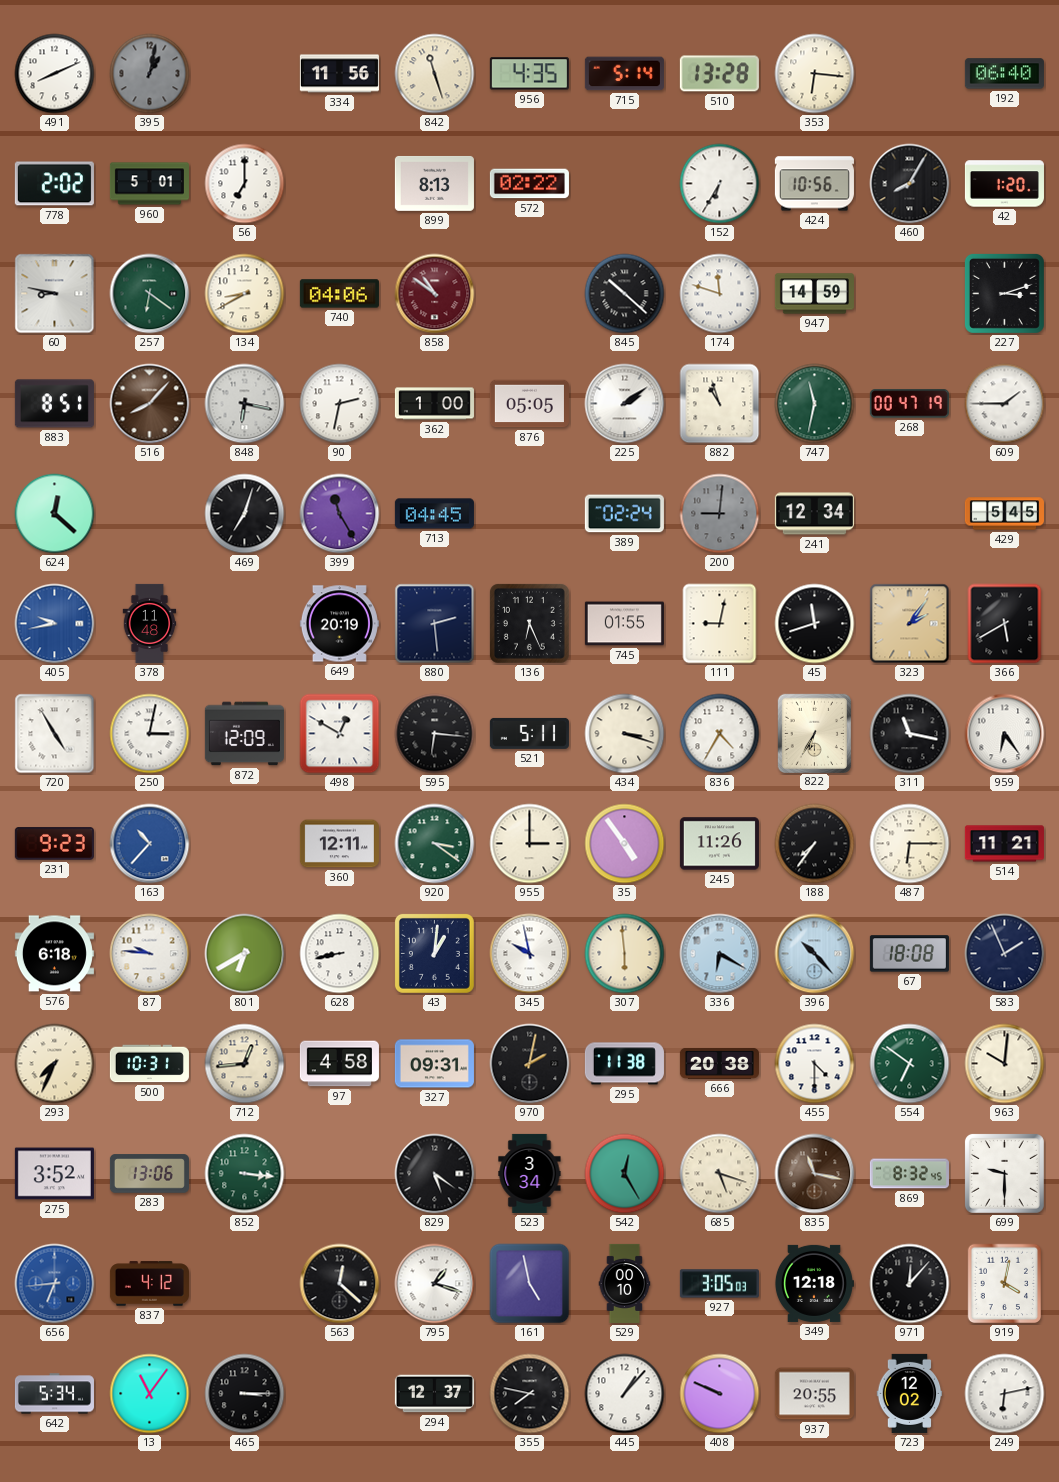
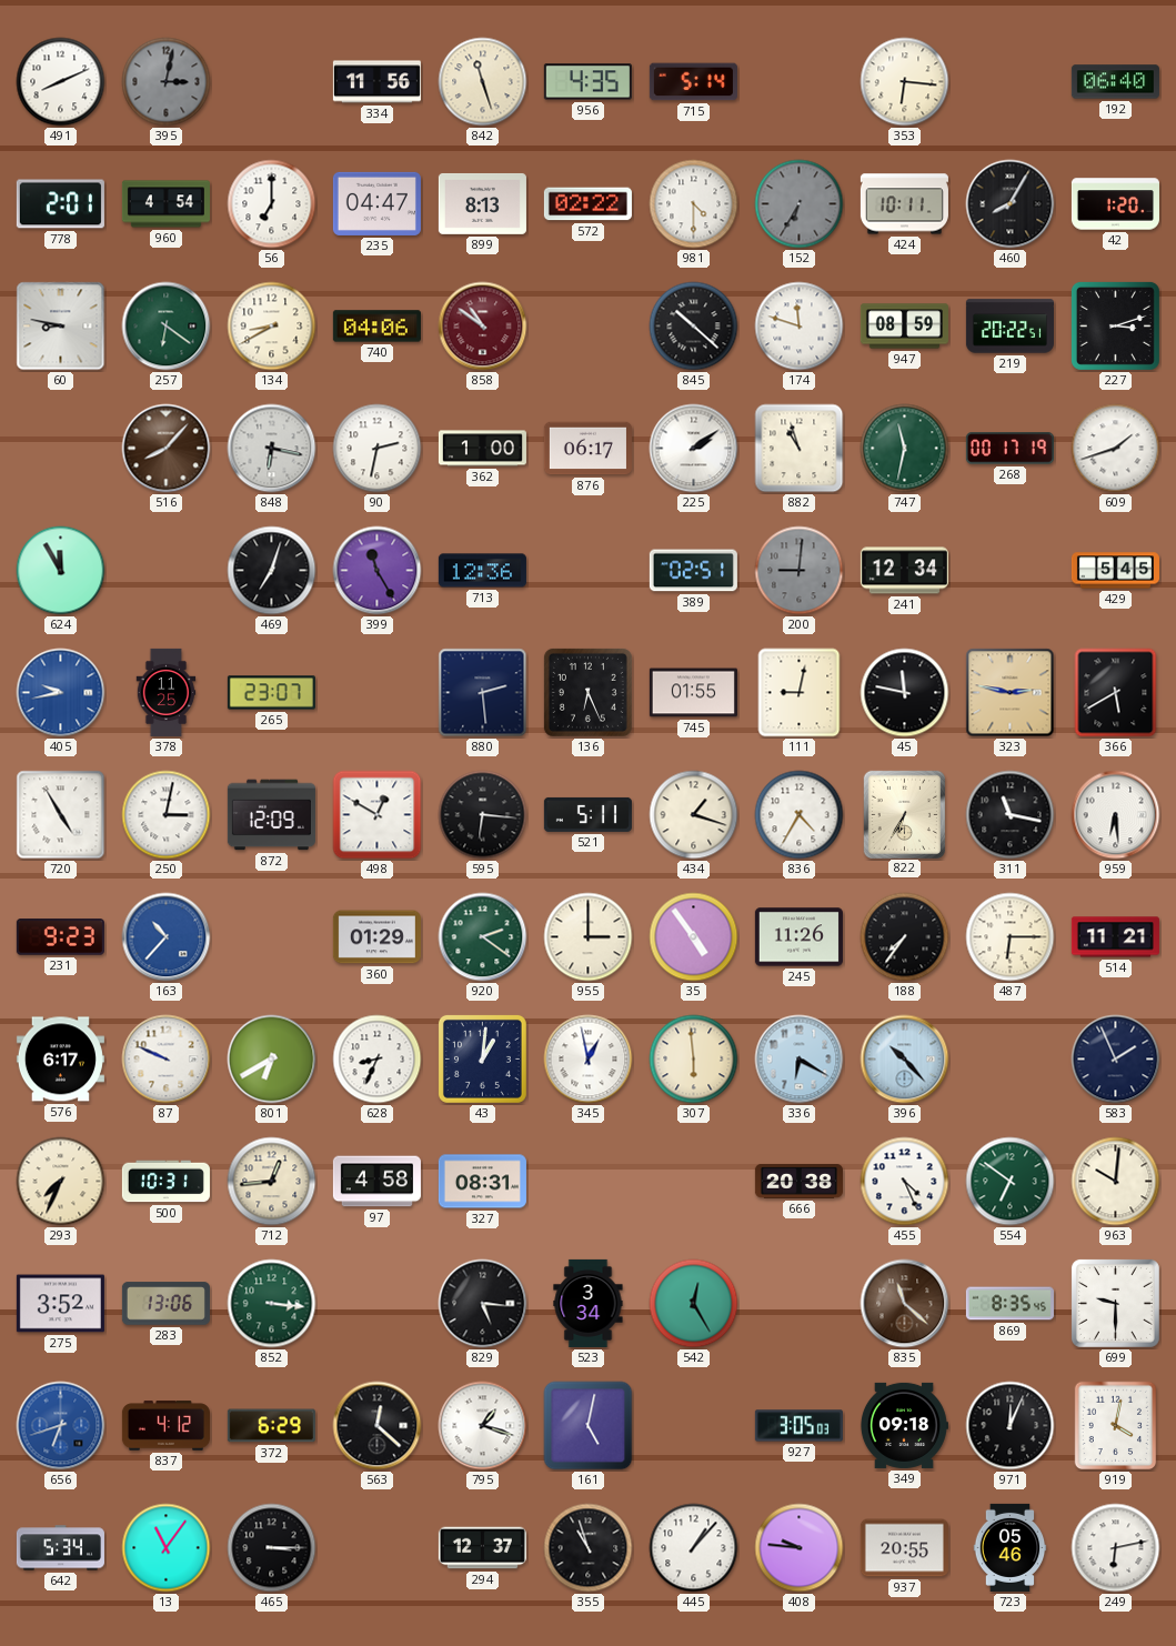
395: 1:02 -> 3:02
510: 13:28 -> none
778: 2:02 -> 2:01
960: 5:01 -> 4:54
235: none -> 04:47
981: none -> 4:30
152 dial: white -> grey
424: 10:56 -> 10:11
947: 14:59 -> 08:59
219: none -> 20:22
883: 8:51 -> none
876: 05:05 -> 06:17
268: 00:47 -> 00:17
609: 1:45 -> 1:42
624: 12:22 -> 11:55
713: 04:45 -> 12:36
389: 02:24 -> 02:51
378: 11:48 -> 11:25
265: none -> 23:07
649: 20:19 -> none
45: 11:42 -> 11:47
323: 2:06 -> 2:47
434: 3:18 -> 1:18
959: 6:24 -> 6:29
360: 12:11 -> 01:29
920: 3:21 -> 2:21
576: 6:18 -> 6:17
87: 9:46 -> 9:49
628: 8:43 -> 8:34
345: 9:58 -> 12:58
67: 18:08 -> none
327: 09:31 -> 08:31
970: 2:02 -> none
295: 11:38 -> none
455: 4:30 -> 4:26
829: 5:21 -> 5:16
685: 5:18 -> none
835: 11:17 -> 11:22
869: 8:32 -> 8:35
656: 6:44 -> 6:42
372: none -> 6:29
161: 4:58 -> 5:02
529: 00:10 -> none
349: 12:18 -> 09:18
971: 12:07 -> 12:04
355: 7:47 -> 10:57
408: 9:49 -> 9:46
723: 12:02 -> 05:46
